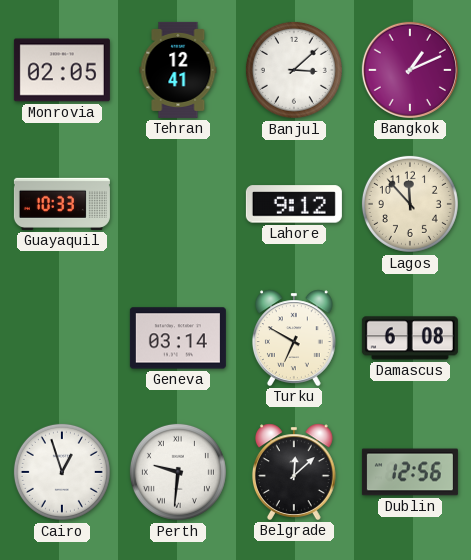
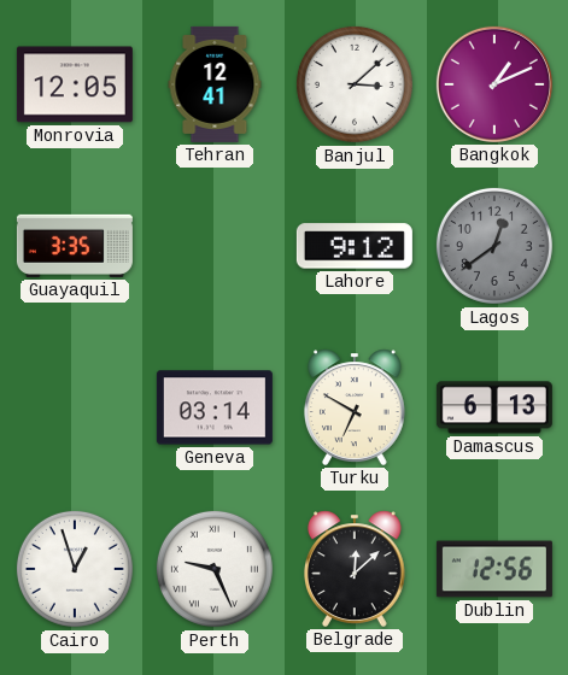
Monrovia: 02:05 -> 12:05
Guayaquil: 10:33 -> 3:35
Lagos: 11:53 -> 12:39
Lagos dial: cream -> grey
Damascus: 6:08 -> 6:13
Perth: 9:31 -> 9:26
